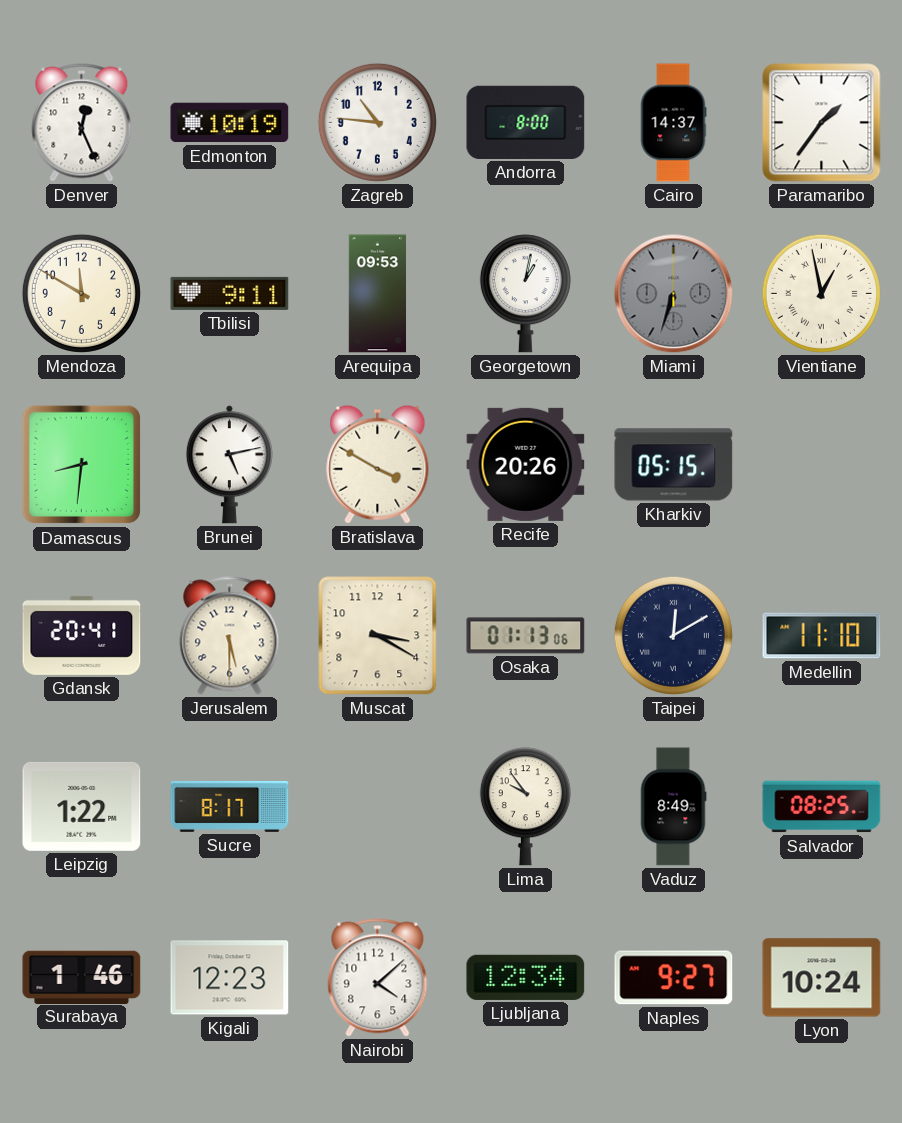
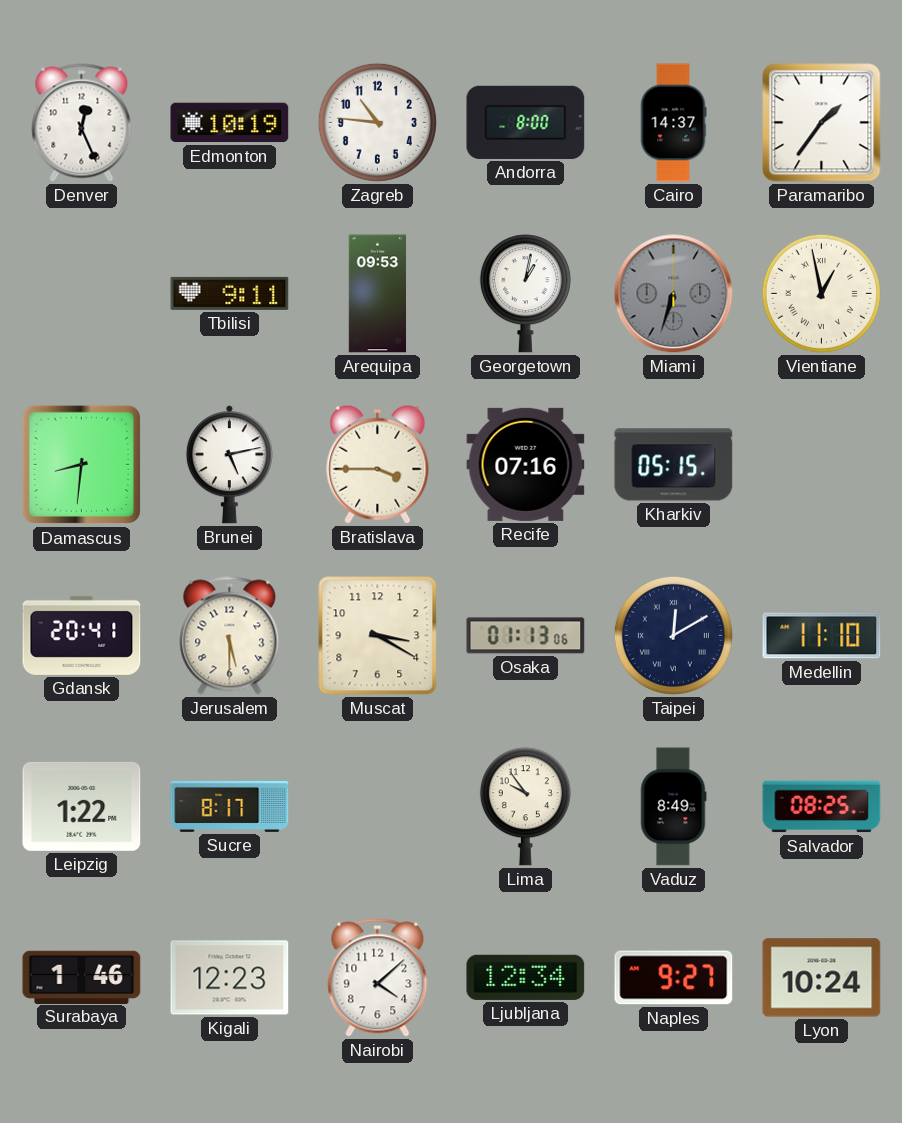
Mendoza: 11:50 -> none
Bratislava: 3:50 -> 3:45
Recife: 20:26 -> 07:16
